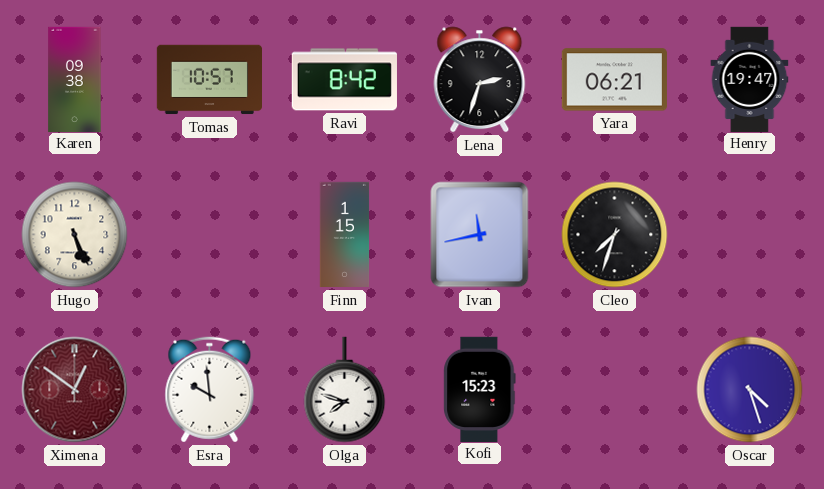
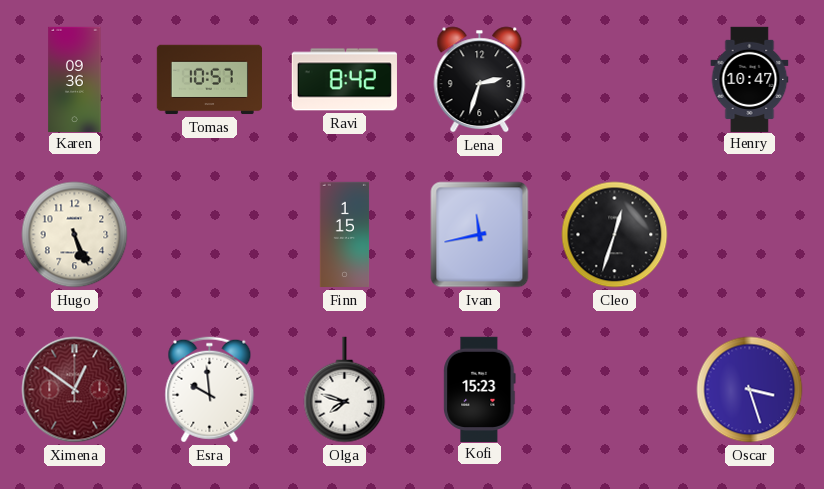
Karen: 09:38 -> 09:36
Yara: 06:21 -> none
Henry: 19:47 -> 10:47
Cleo: 7:33 -> 12:33
Oscar: 4:27 -> 3:27
